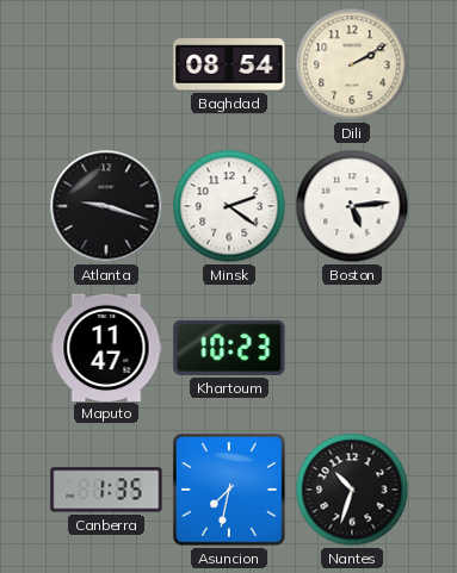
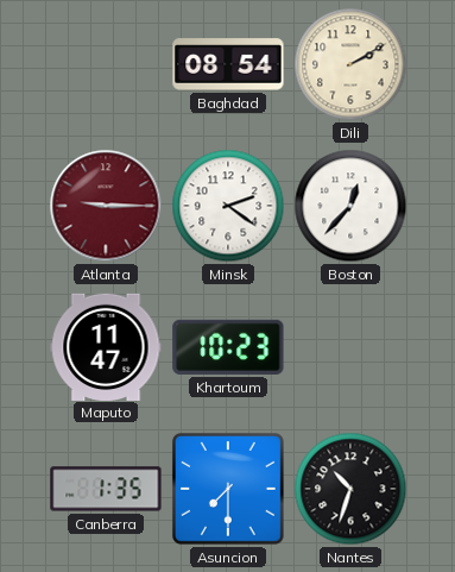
Atlanta: 9:18 -> 9:15
Atlanta dial: black -> burgundy
Boston: 5:14 -> 12:37
Asuncion: 7:32 -> 7:30
